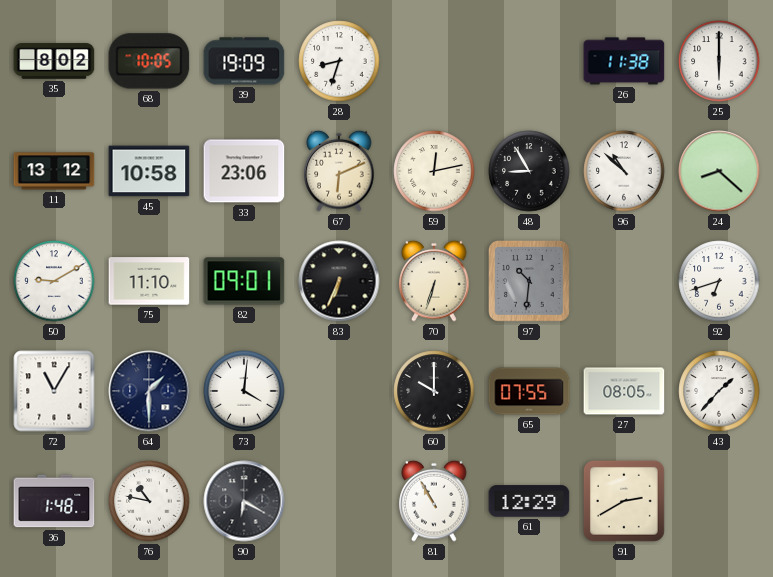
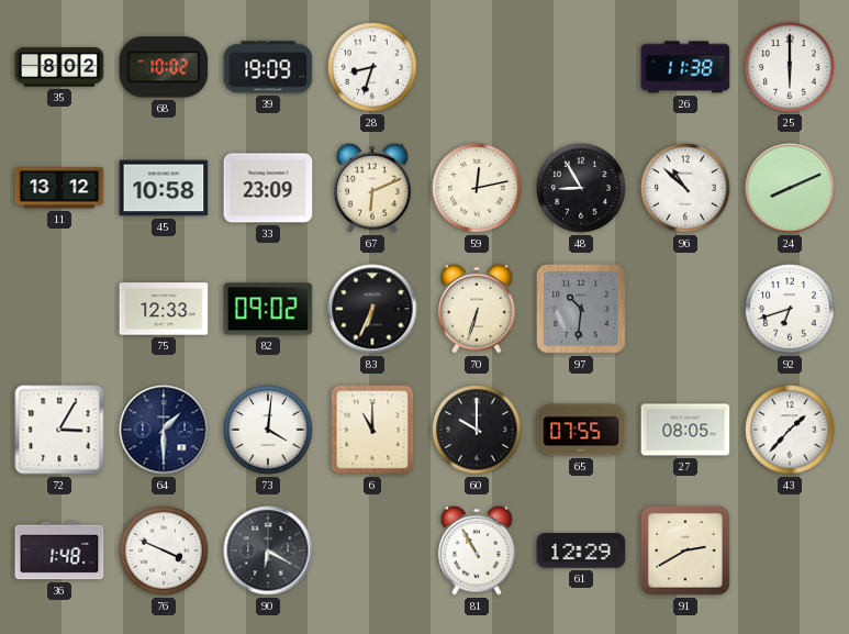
68: 10:05 -> 10:02
33: 23:06 -> 23:09
24: 8:22 -> 8:11
50: 9:10 -> none
75: 11:10 -> 12:33
82: 09:01 -> 09:02
72: 11:05 -> 3:05
6: none -> 11:00
76: 10:47 -> 3:49
